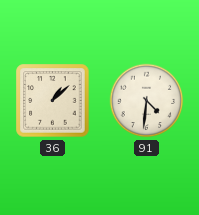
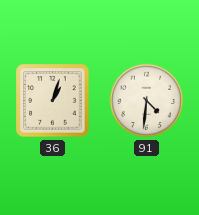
36: 1:08 -> 1:03
